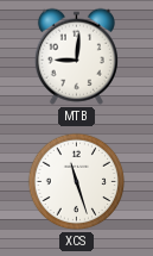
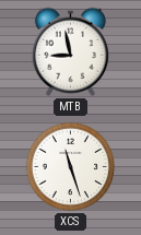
MTB: 9:01 -> 8:58
